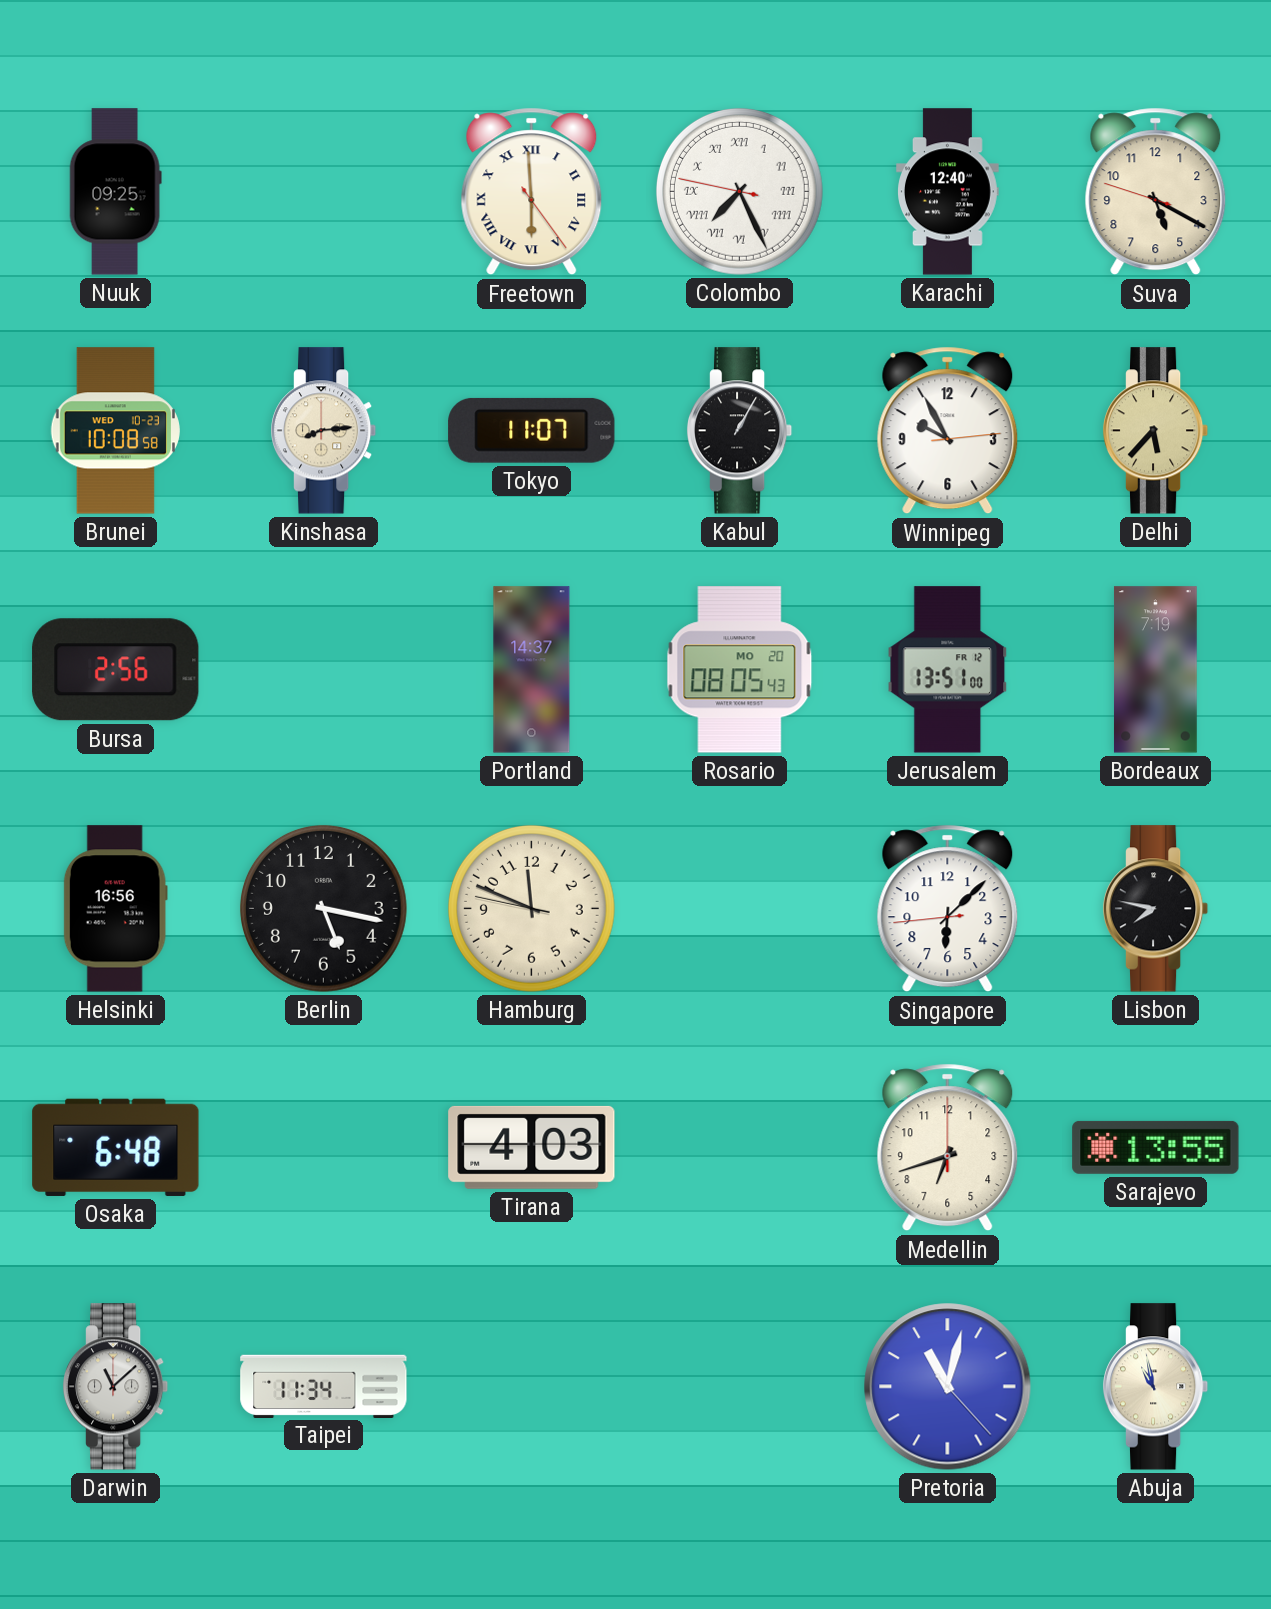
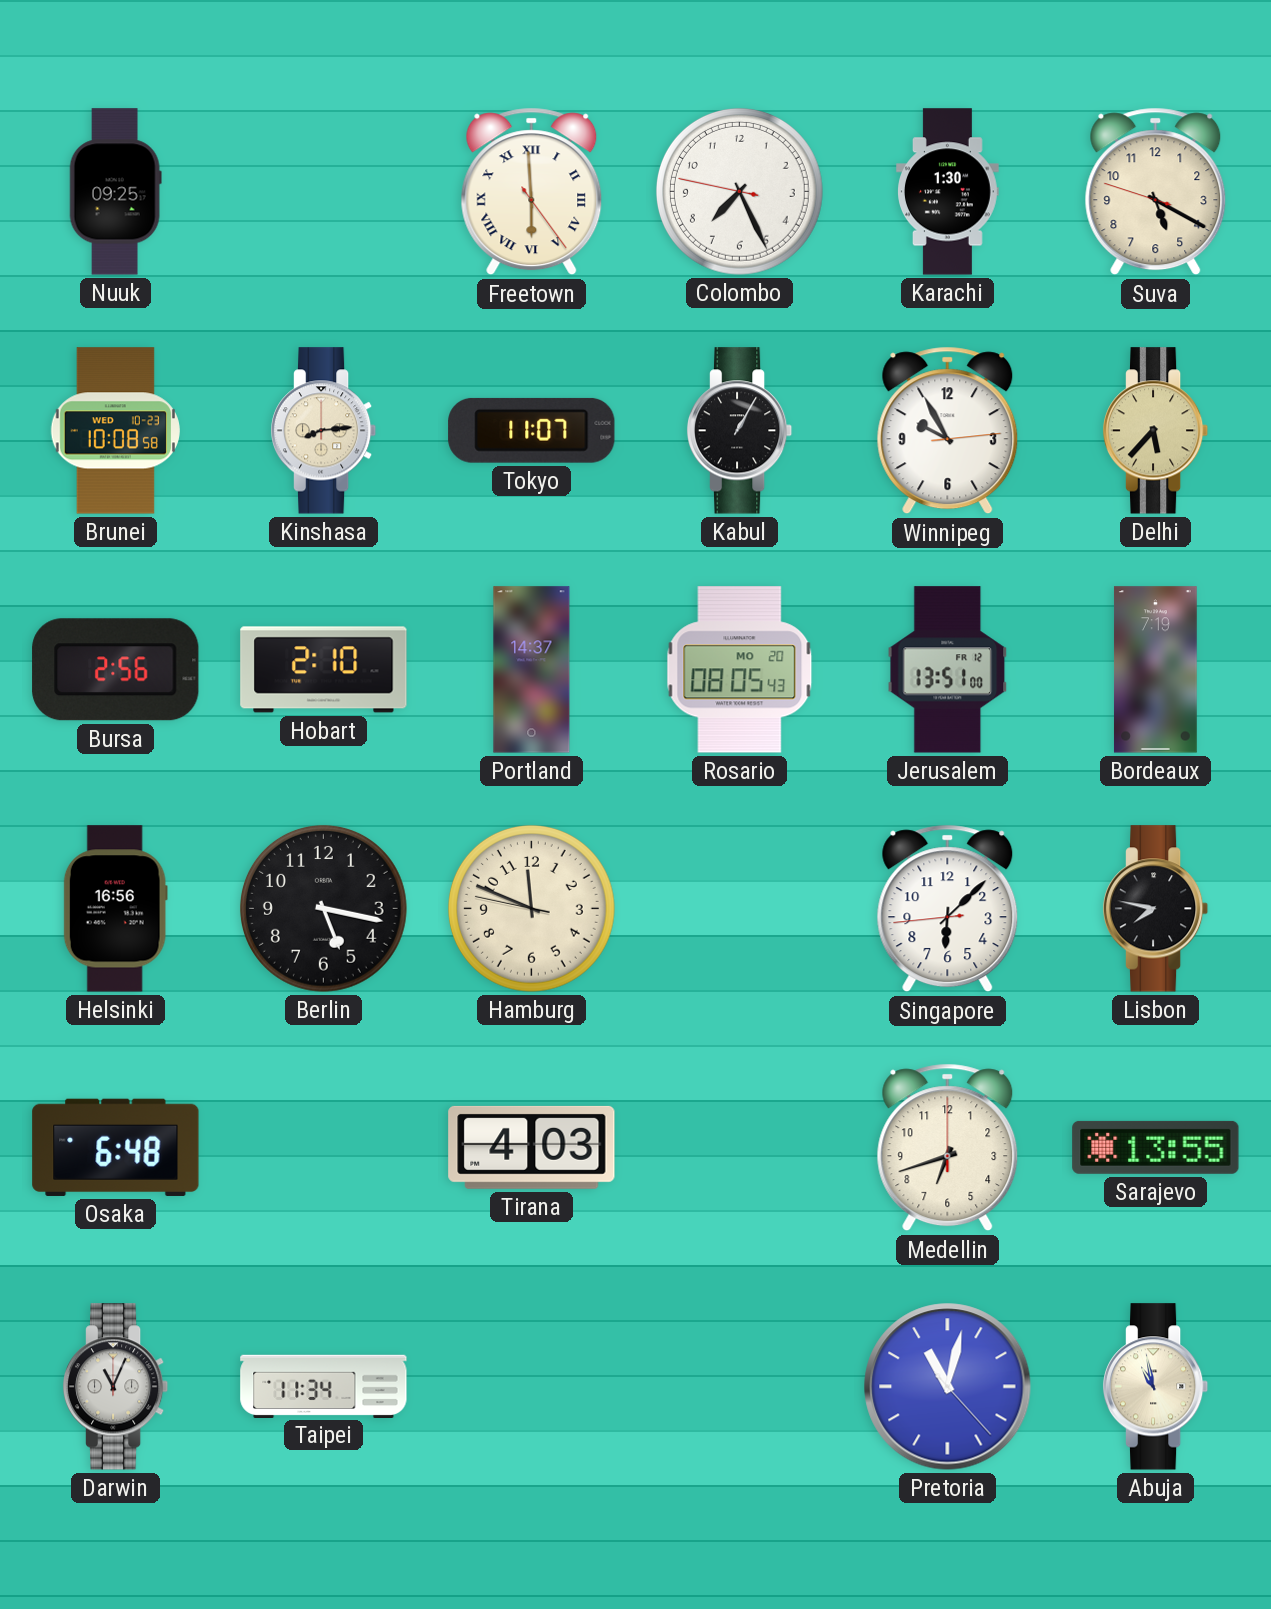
Colombo numerals: Roman -> Arabic
Karachi: 12:40 -> 1:30
Hobart: none -> 2:10
Darwin: 11:08 -> 11:04
